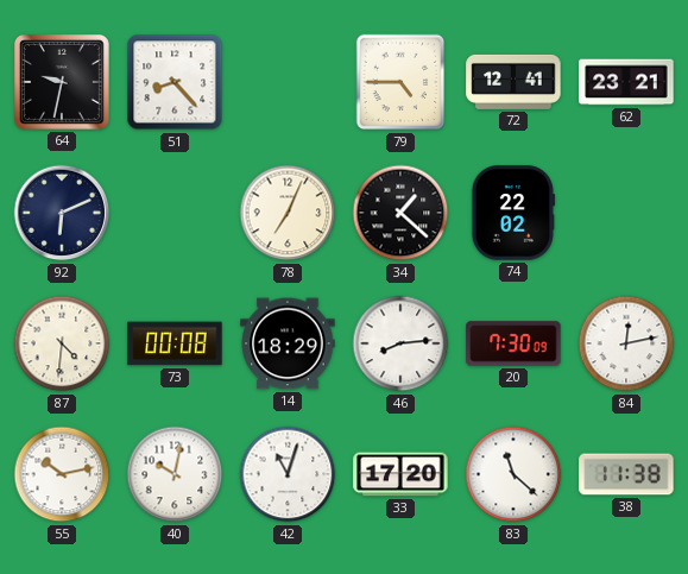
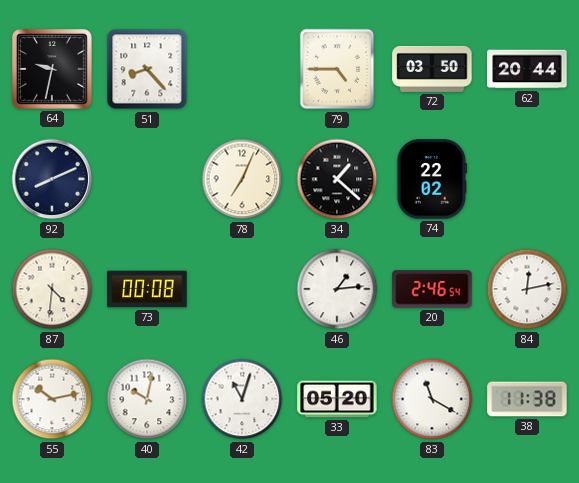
72: 12:41 -> 03:50
62: 23:21 -> 20:44
92: 6:11 -> 8:11
14: 18:29 -> none
46: 8:14 -> 1:14
20: 7:30 -> 2:46
33: 17:20 -> 05:20
83: 11:22 -> 11:20
